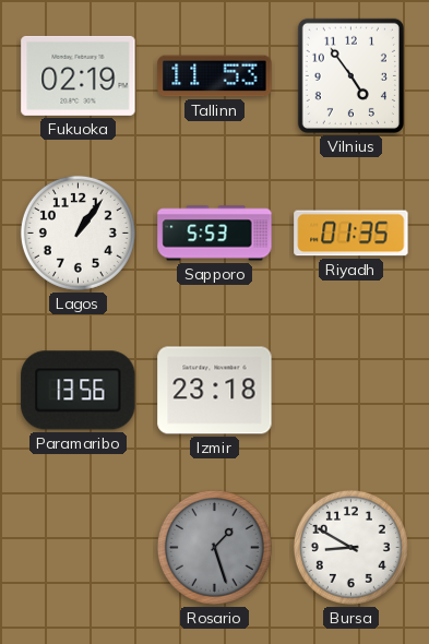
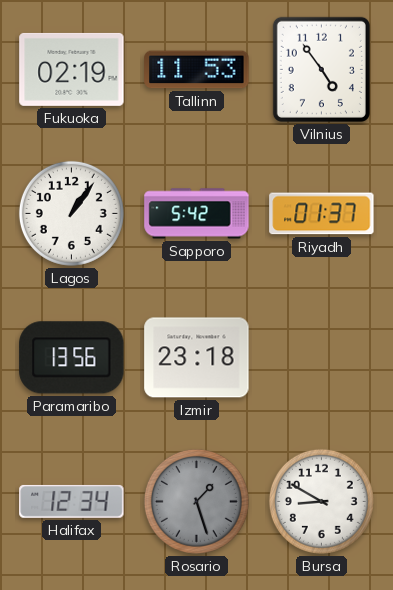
Sapporo: 5:53 -> 5:42
Riyadh: 01:35 -> 01:37
Halifax: none -> 12:34
